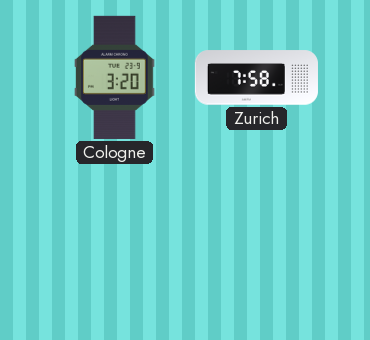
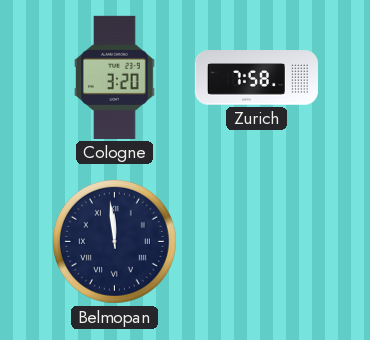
Belmopan: none -> 11:59
